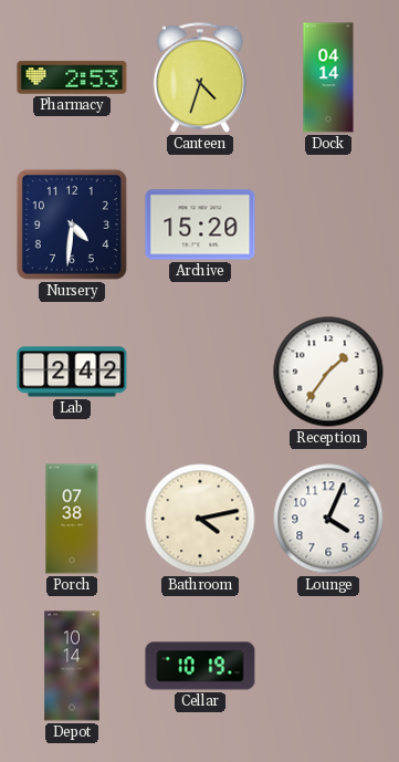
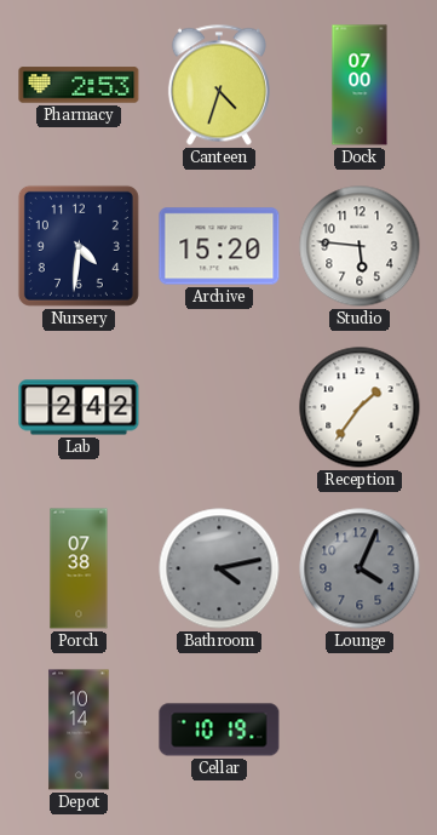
Dock: 04:14 -> 07:00
Studio: none -> 5:46
Bathroom dial: cream -> grey
Lounge dial: white -> grey
